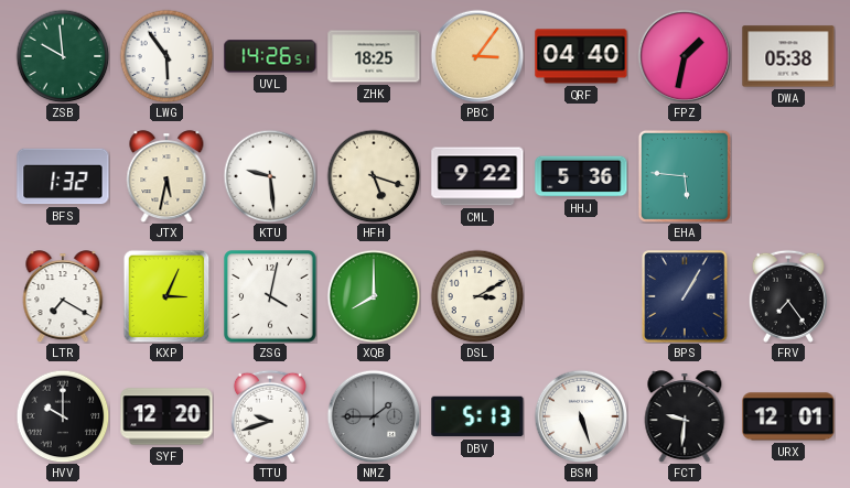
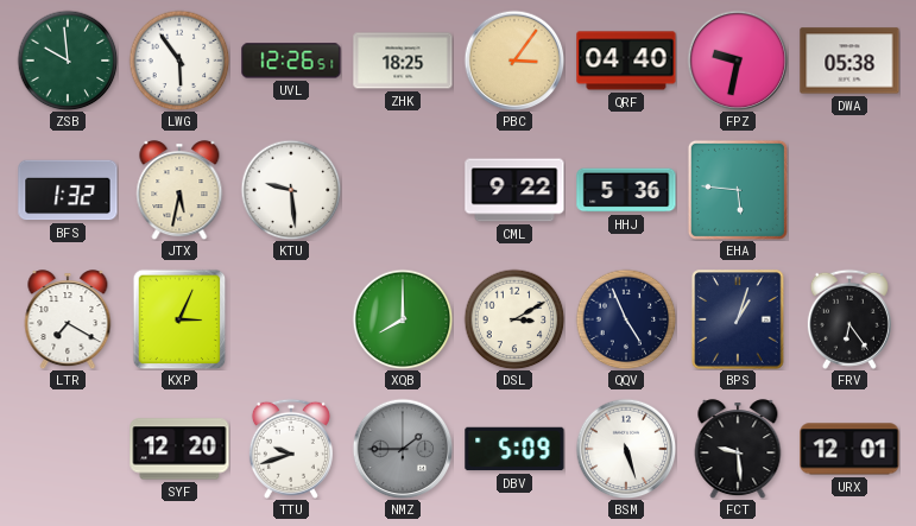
UVL: 14:26 -> 12:26
FPZ: 1:32 -> 9:32
HFH: 5:18 -> none
ZSG: 4:02 -> none
QQV: none -> 4:56
BPS: 1:05 -> 1:03
FRV: 7:24 -> 6:24
HVV: 10:00 -> none
DBV: 5:13 -> 5:09
FCT: 9:31 -> 9:29
